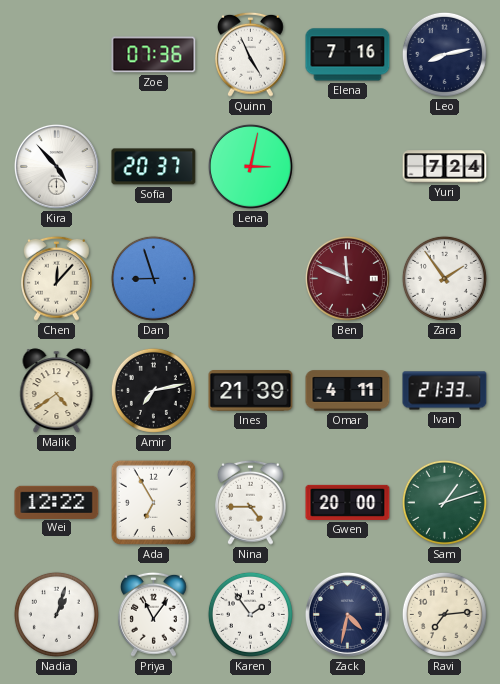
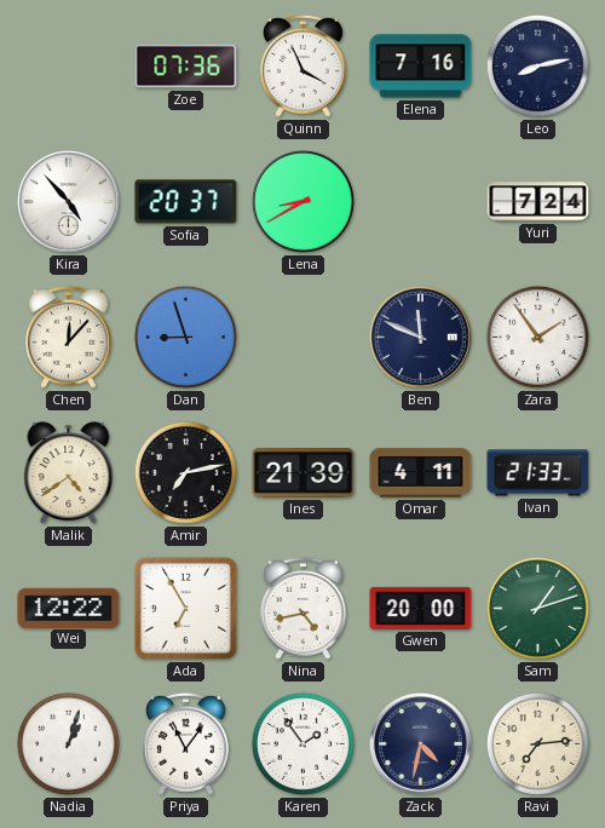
Quinn: 4:56 -> 3:56
Lena: 3:02 -> 8:40
Ben dial: burgundy -> navy
Nina: 4:45 -> 4:43
